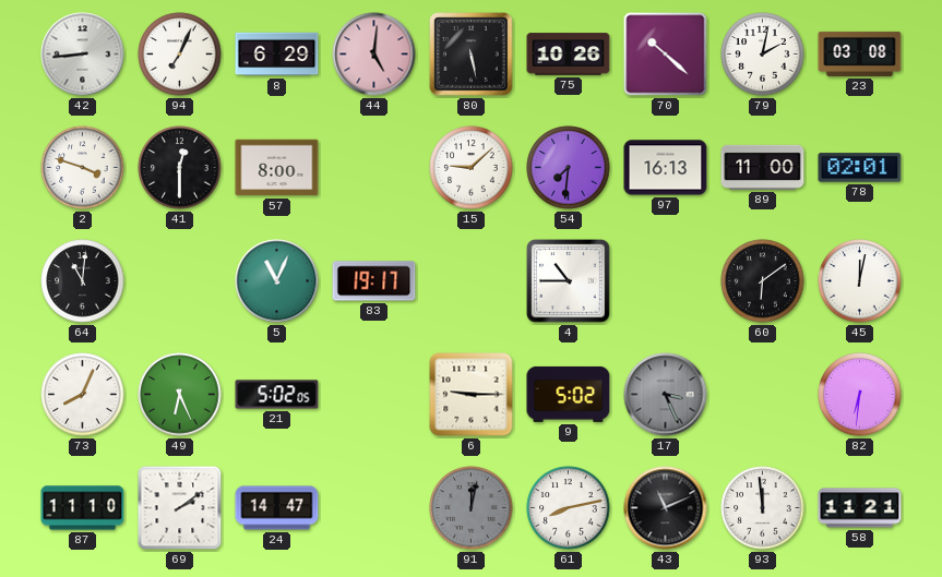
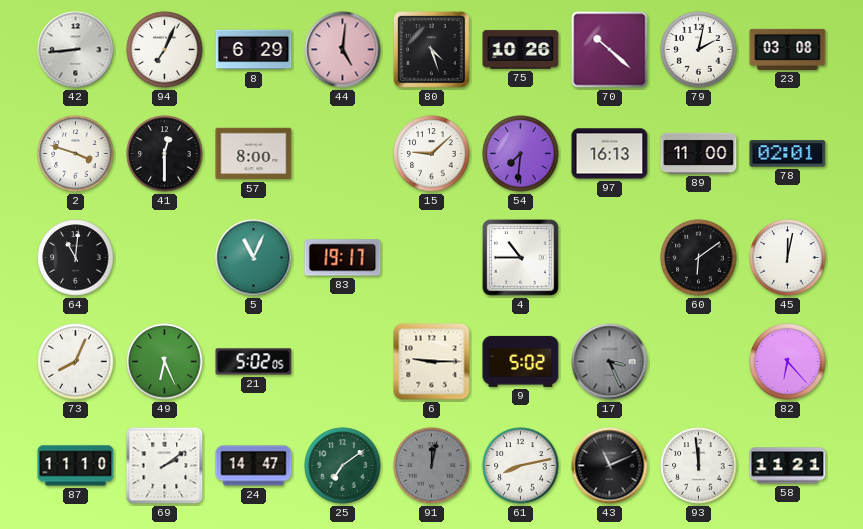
80: 5:28 -> 4:27
82: 6:31 -> 6:23
25: none -> 7:09
